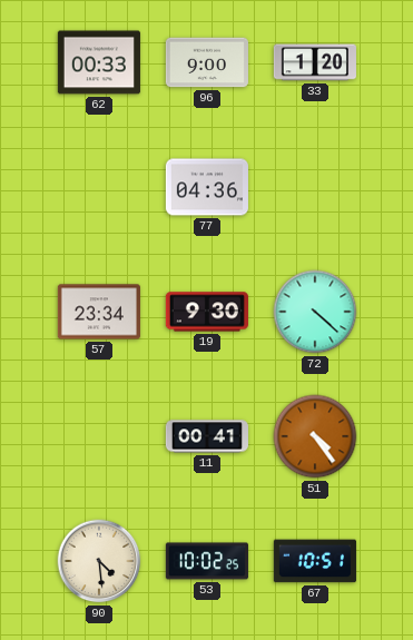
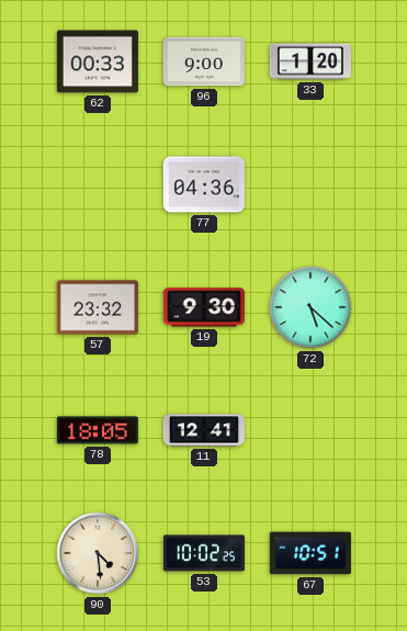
57: 23:34 -> 23:32
72: 4:22 -> 5:22
78: none -> 18:05
11: 00:41 -> 12:41
51: 4:24 -> none
